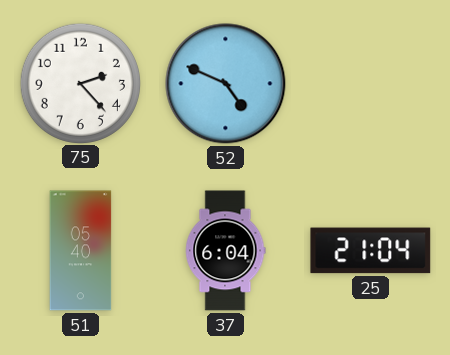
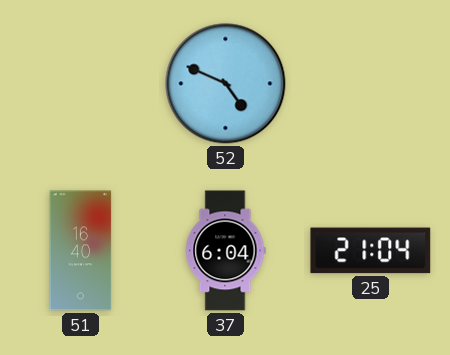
75: 2:23 -> none
51: 05:40 -> 16:40
